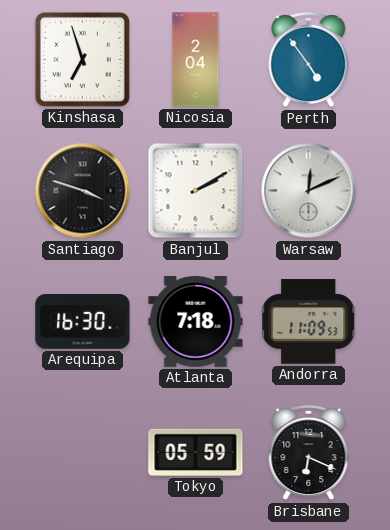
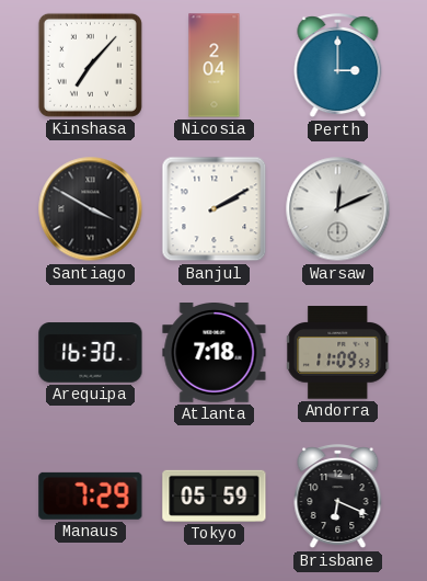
Kinshasa: 6:57 -> 7:07
Perth: 4:54 -> 3:00
Santiago: 3:48 -> 3:50
Manaus: none -> 7:29
